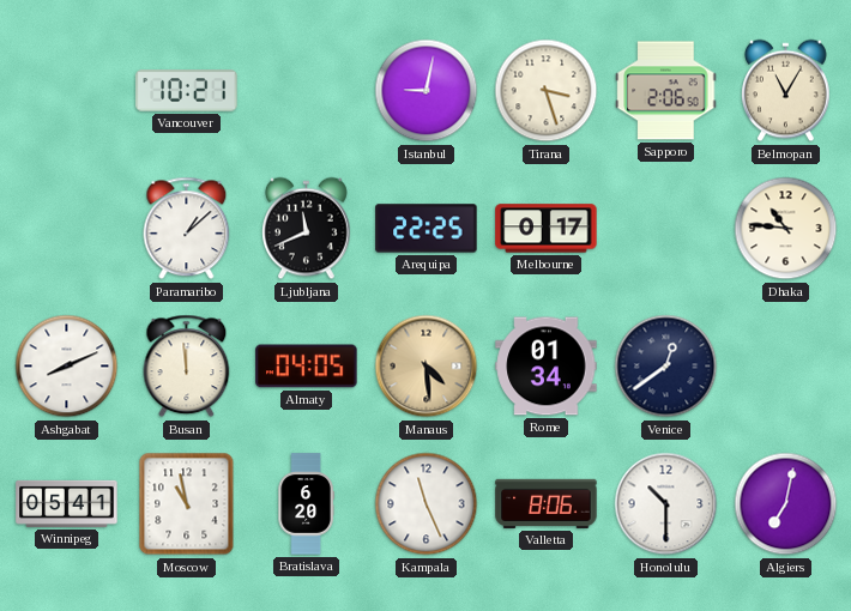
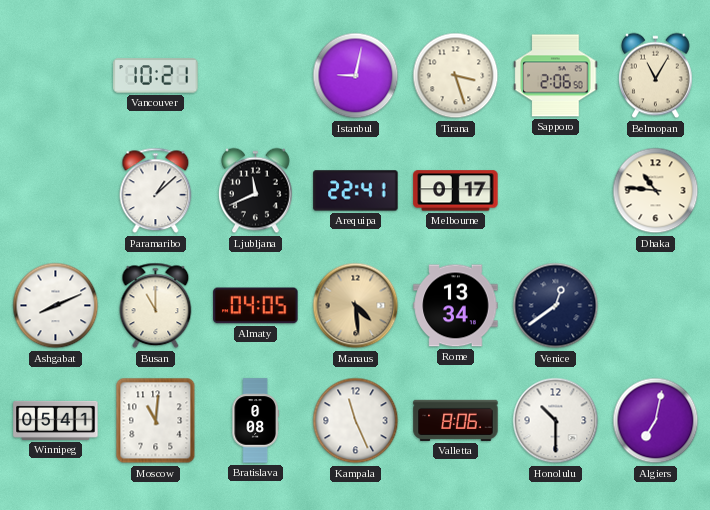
Arequipa: 22:25 -> 22:41
Busan: 11:59 -> 11:00
Rome: 01:34 -> 13:34
Moscow: 10:58 -> 11:01
Bratislava: 6:20 -> 0:08
